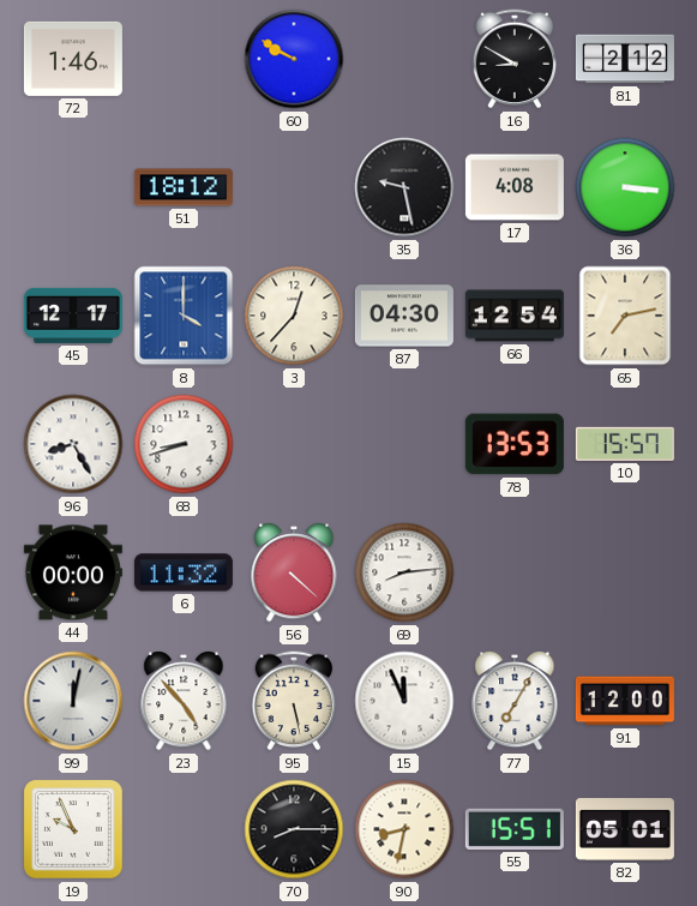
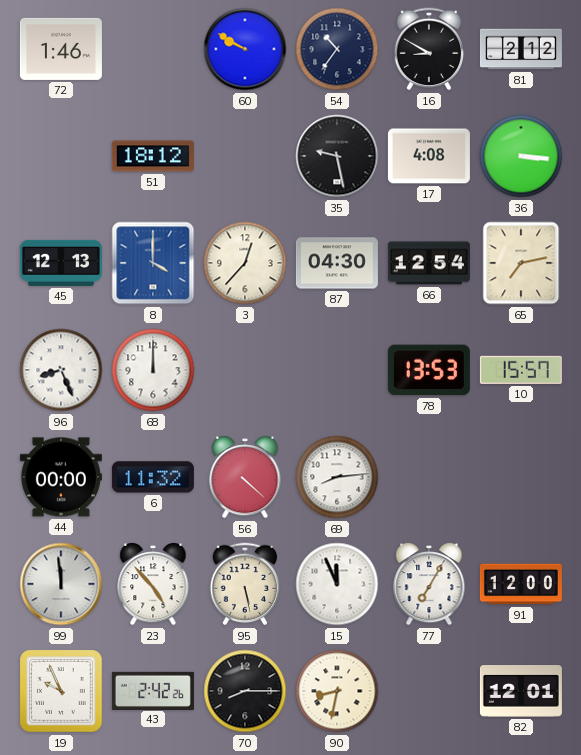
54: none -> 10:36
45: 12:17 -> 12:13
96: 8:25 -> 8:26
68: 8:42 -> 12:00
99: 12:02 -> 11:59
43: none -> 2:42
55: 15:51 -> none
82: 05:01 -> 12:01
